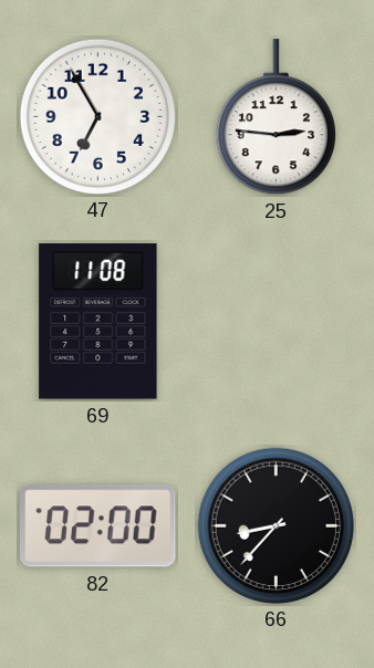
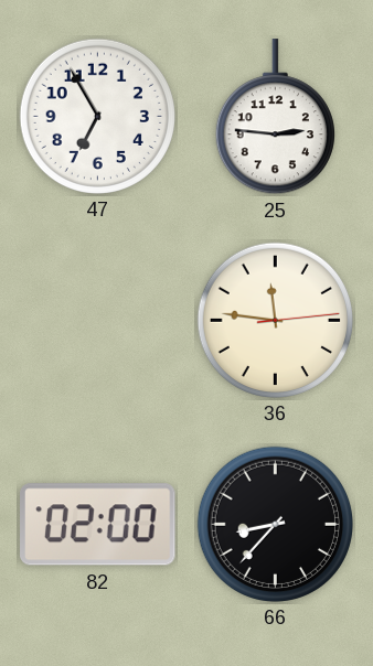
69: 11:08 -> none
36: none -> 11:46
